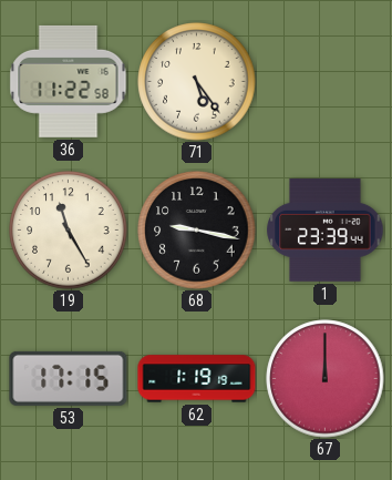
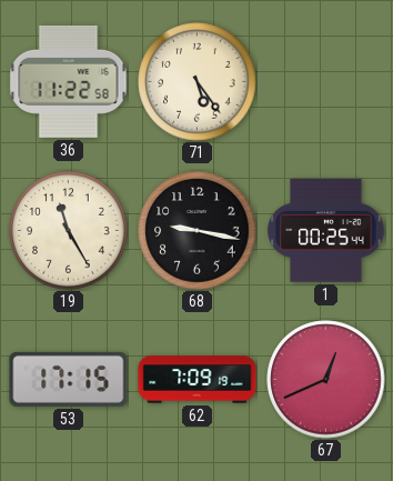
1: 23:39 -> 00:25
62: 1:19 -> 7:09
67: 12:00 -> 12:41
